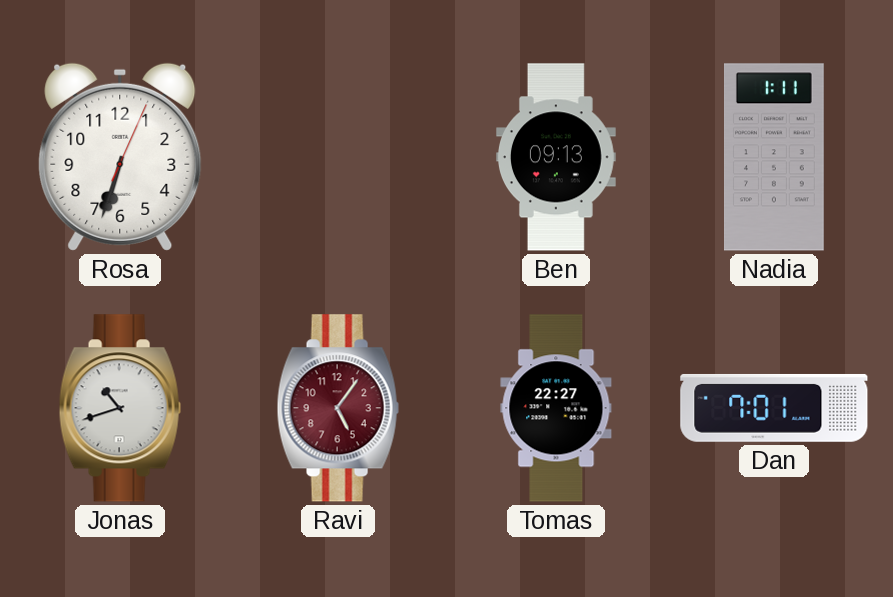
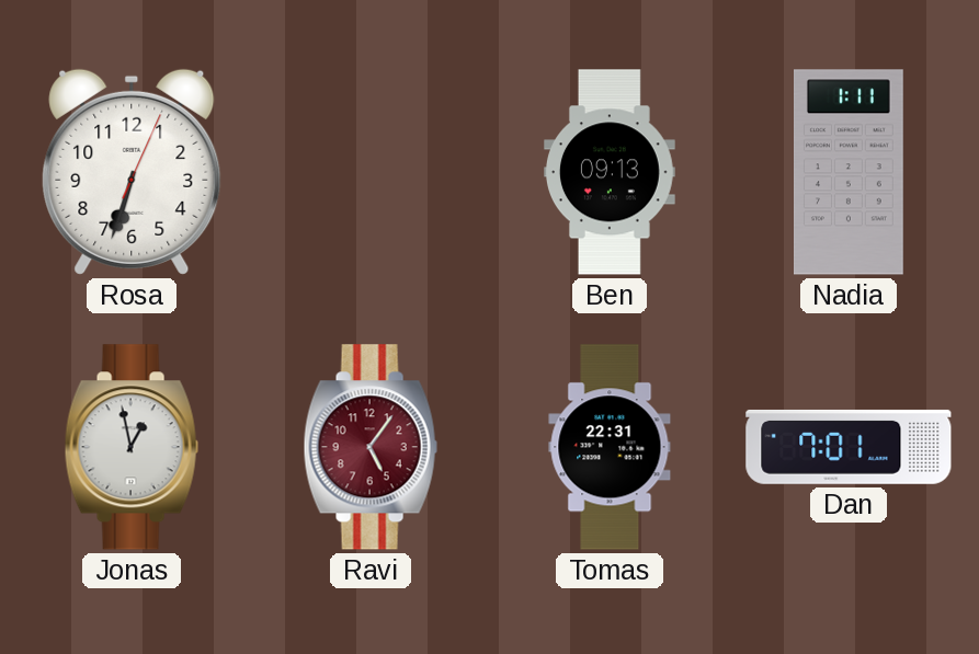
Jonas: 10:42 -> 12:58
Tomas: 22:27 -> 22:31
